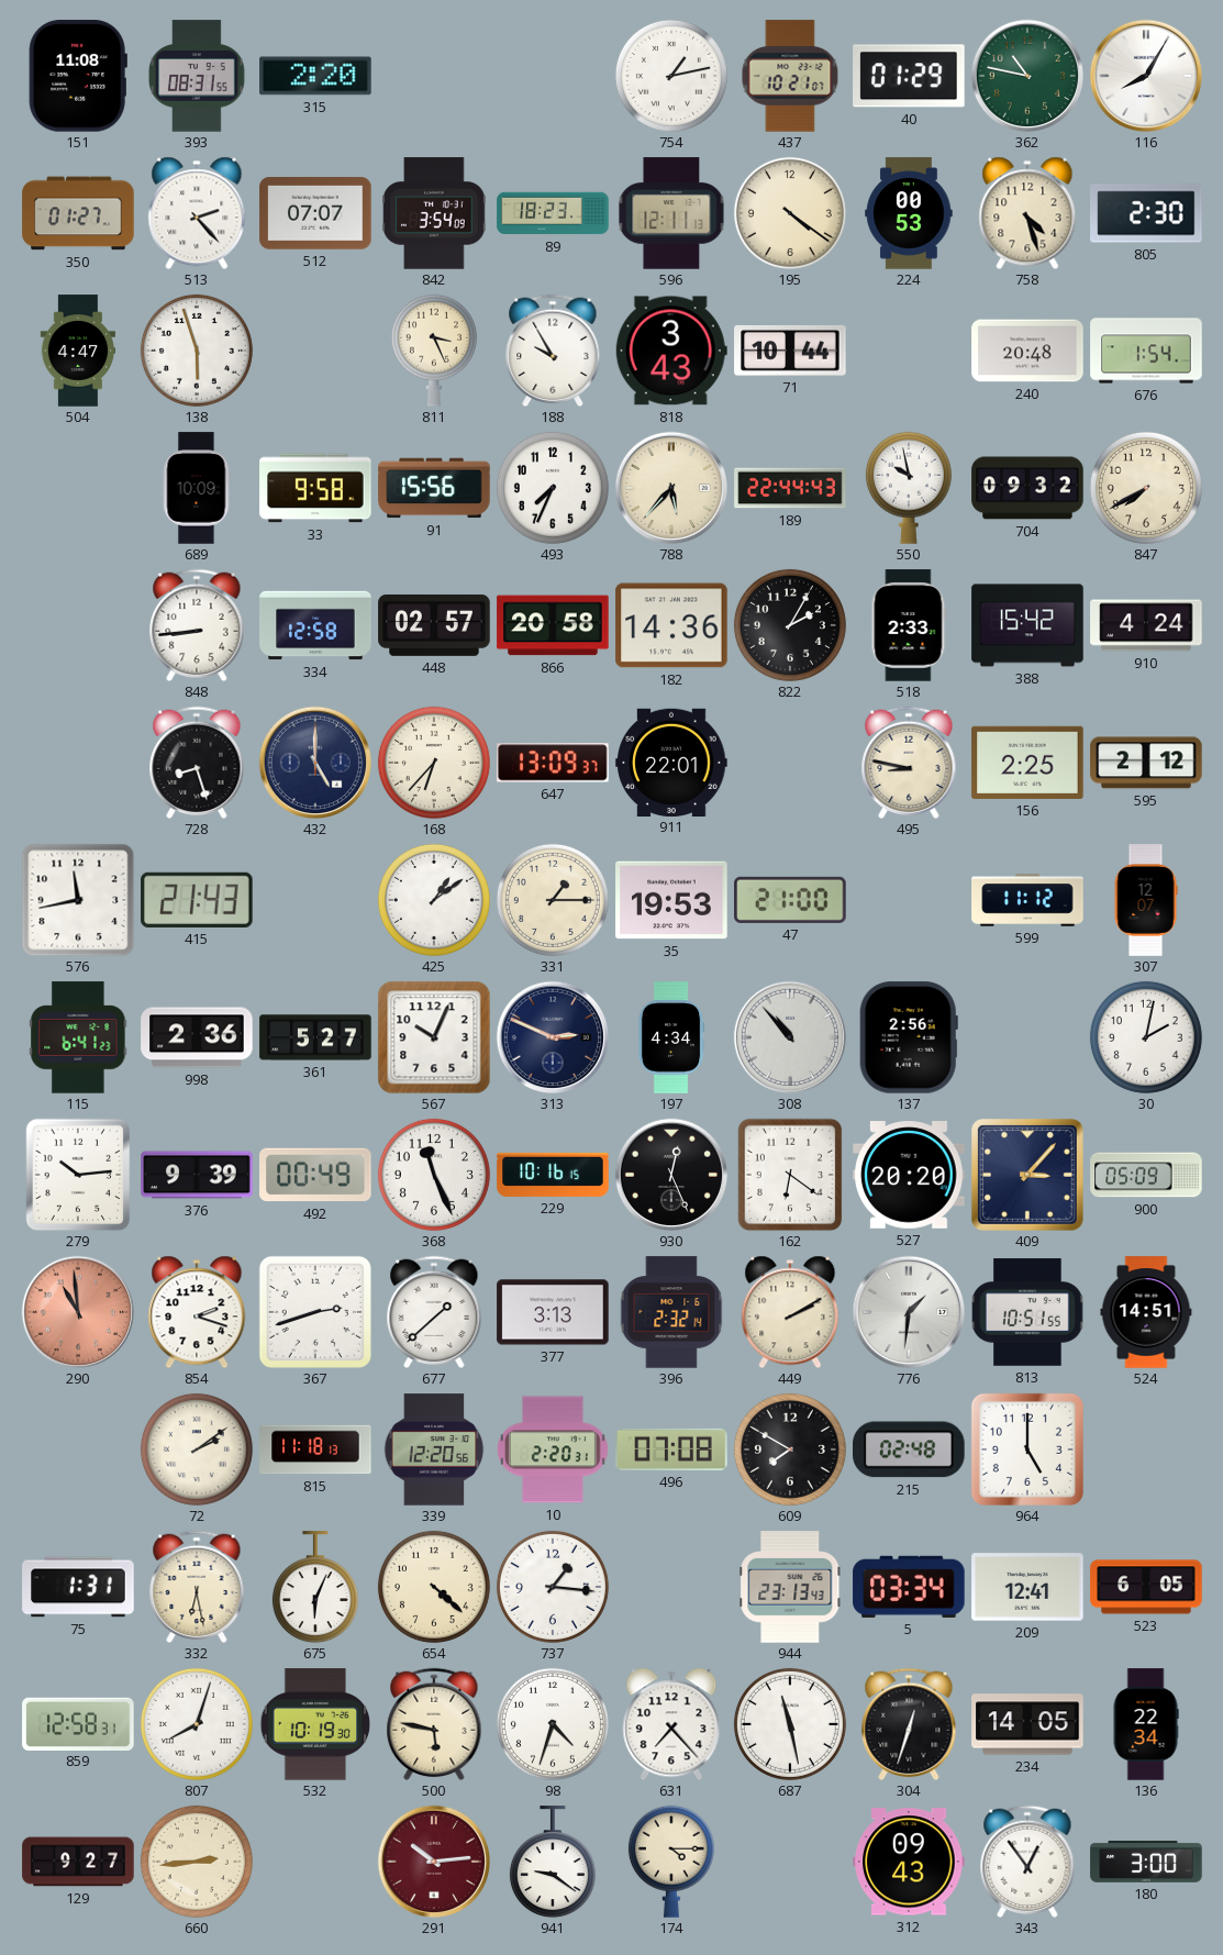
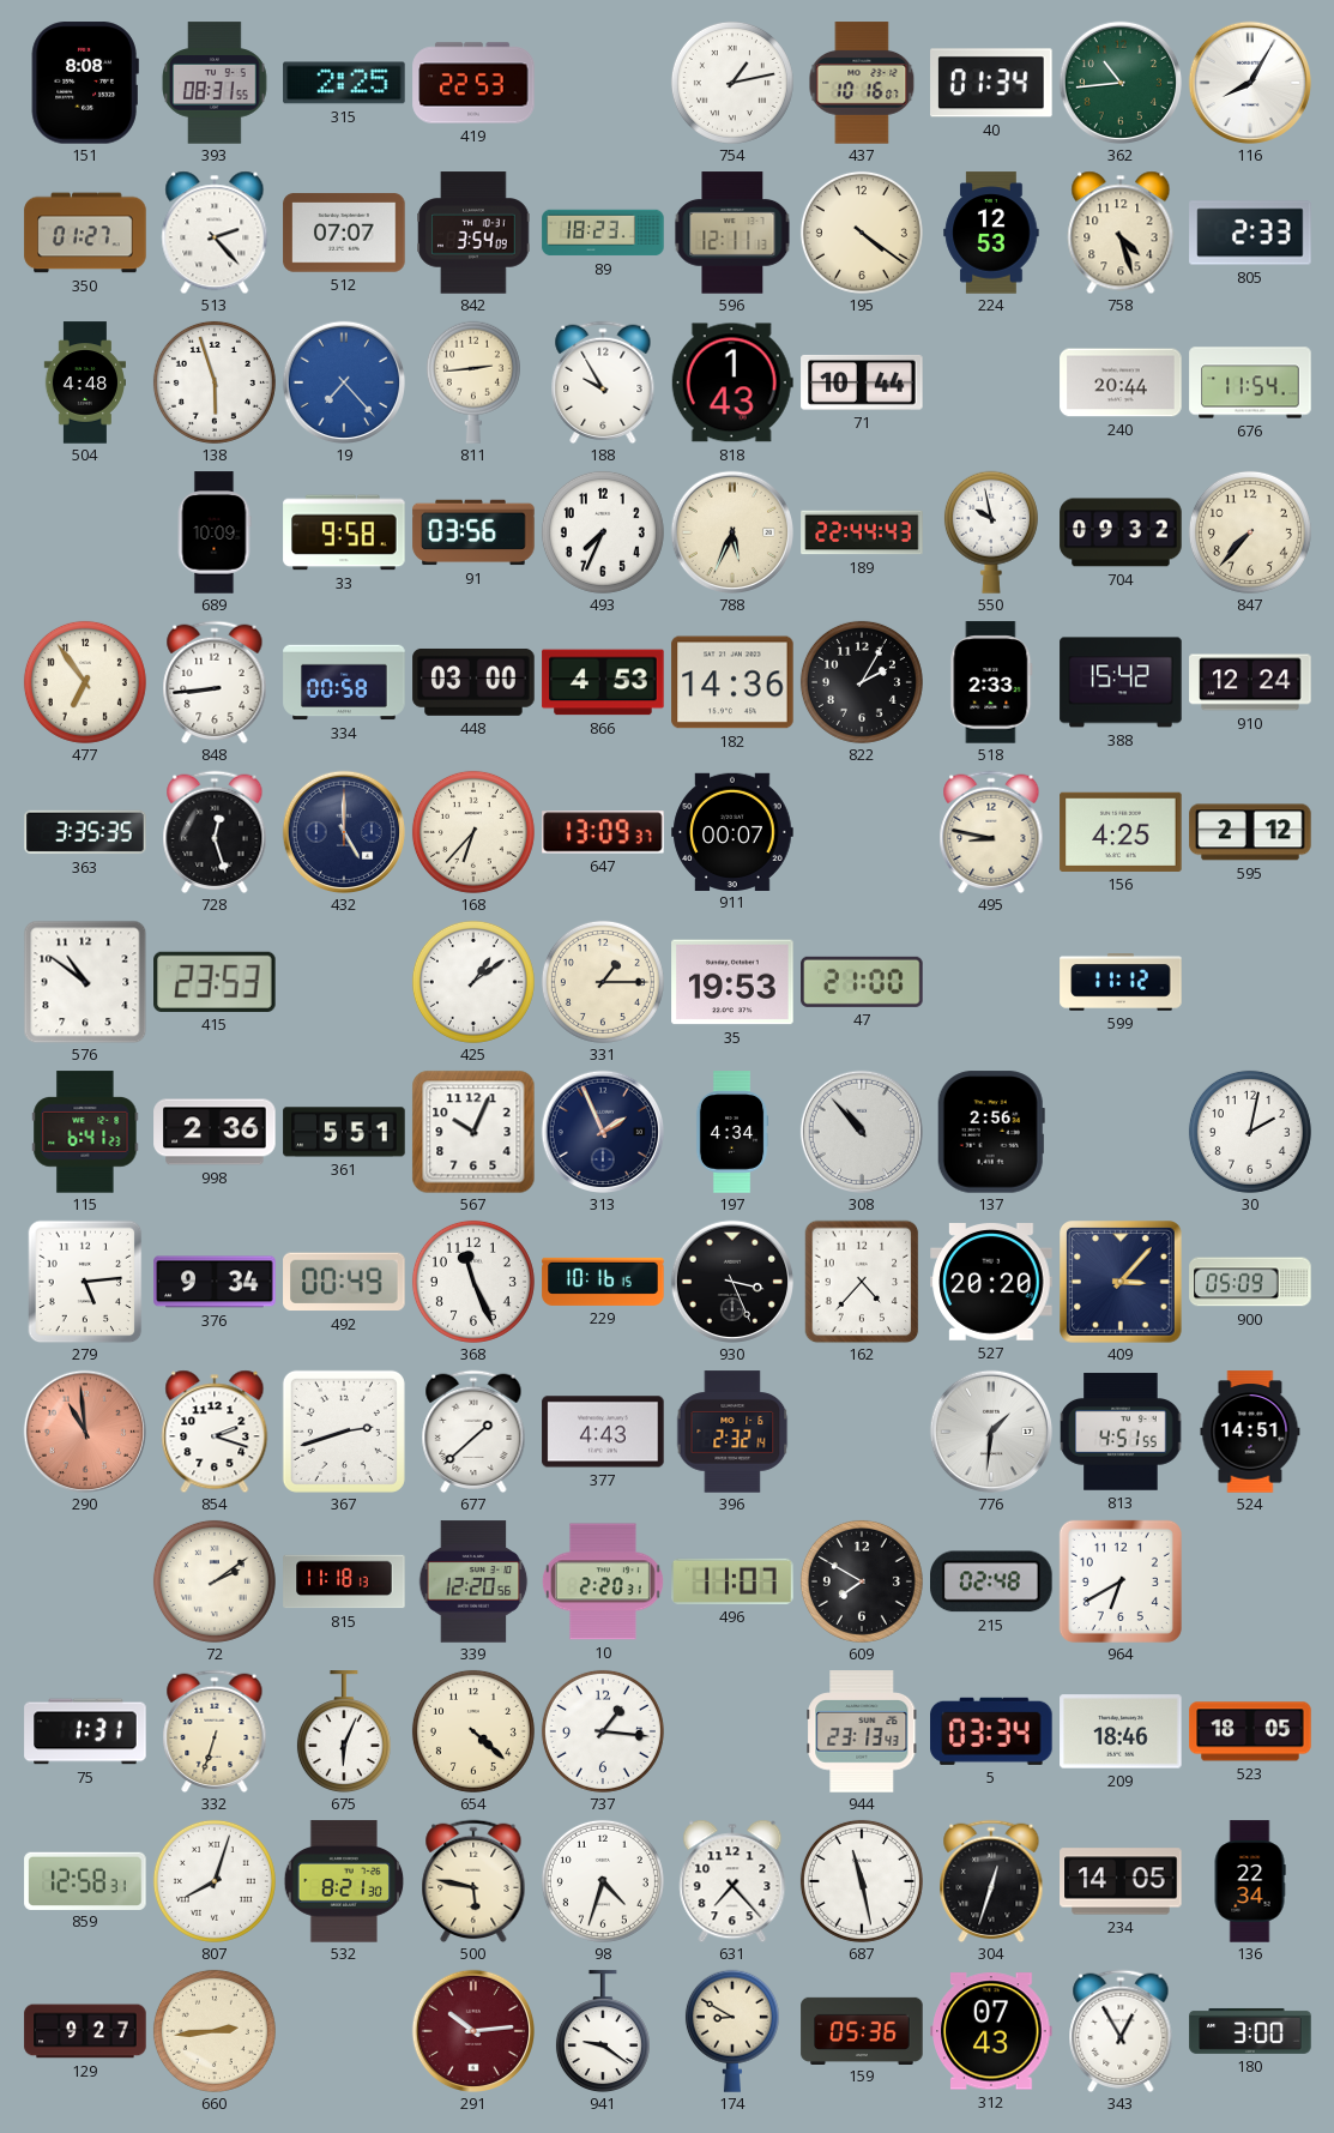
151: 11:08 -> 8:08
315: 2:20 -> 2:25
419: none -> 22:53
437: 10:21 -> 10:16
40: 01:29 -> 01:34
362: 10:47 -> 10:44
224: 00:53 -> 12:53
805: 2:30 -> 2:33
504: 4:47 -> 4:48
19: none -> 7:23
811: 3:26 -> 2:44
818: 3:43 -> 1:43
240: 20:48 -> 20:44
676: 1:54 -> 11:54
91: 15:56 -> 03:56
788: 5:37 -> 5:34
847: 7:40 -> 7:37
477: none -> 6:54
334: 12:58 -> 00:58
448: 02:57 -> 03:00
866: 20:58 -> 4:53
910: 4:24 -> 12:24
363: none -> 3:35
728: 8:27 -> 12:27
911: 22:01 -> 00:07
156: 2:25 -> 4:25
576: 11:43 -> 10:51
415: 21:43 -> 23:53
307: 12:07 -> none
361: 5:27 -> 5:51
313: 2:49 -> 1:56
279: 10:14 -> 5:14
376: 9:39 -> 9:34
930: 12:26 -> 3:26
162: 6:21 -> 4:37
377: 3:13 -> 4:43
449: 2:10 -> none
813: 10:51 -> 4:51
496: 07:08 -> 11:07
964: 5:00 -> 6:40
332: 6:28 -> 6:33
209: 12:41 -> 18:46
523: 6:05 -> 18:05
532: 10:19 -> 8:21
174: 4:15 -> 8:50
159: none -> 05:36
312: 09:43 -> 07:43
343: 12:54 -> 12:55
